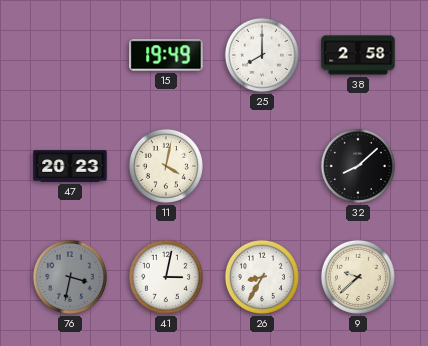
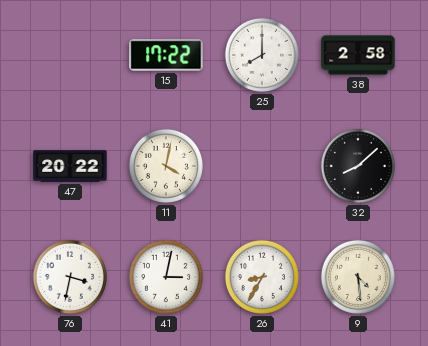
15: 19:49 -> 17:22
47: 20:23 -> 20:22
76 dial: grey -> white
9: 9:38 -> 4:29
